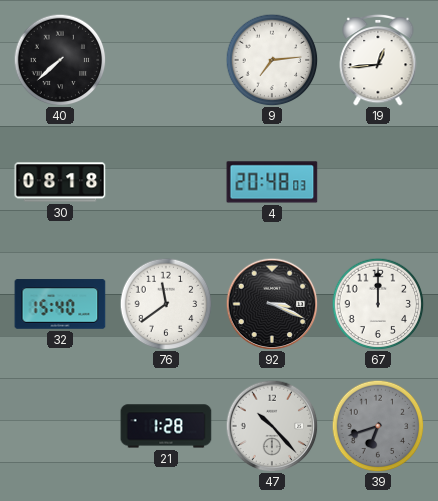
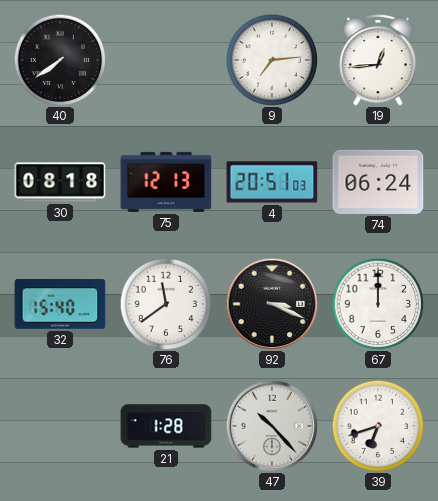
40: 7:38 -> 7:39
75: none -> 12:13
4: 20:48 -> 20:51
74: none -> 06:24
39 dial: grey -> white
